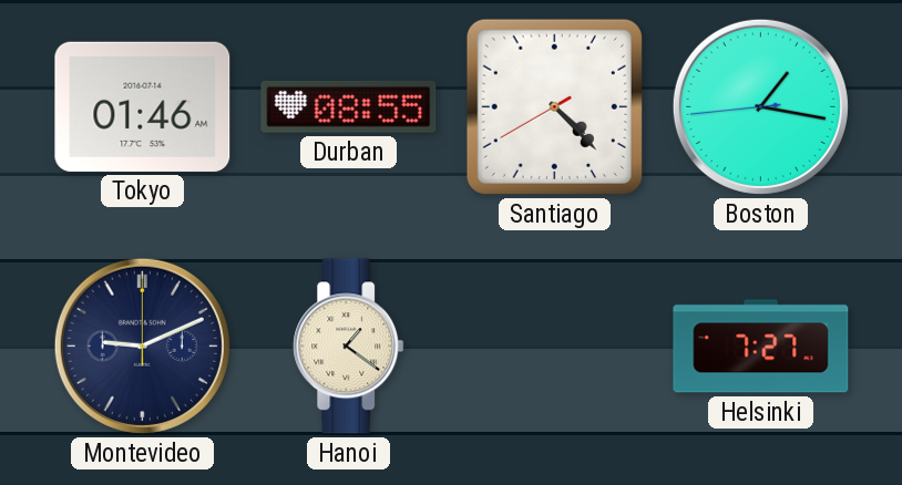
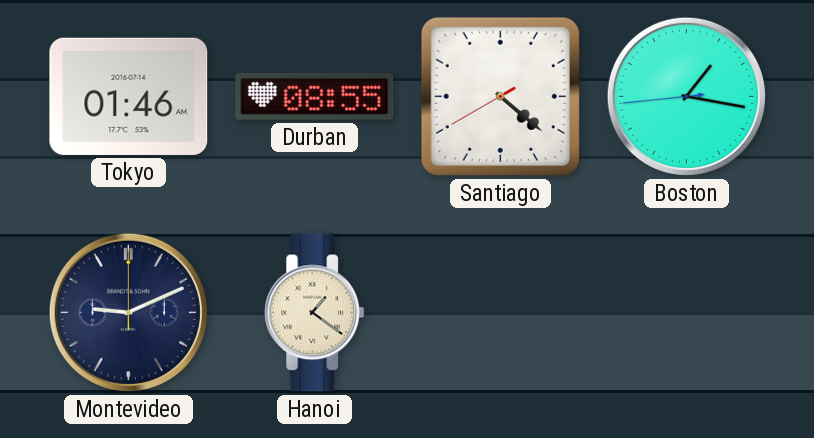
Santiago: 4:22 -> 4:21
Helsinki: 7:27 -> none
